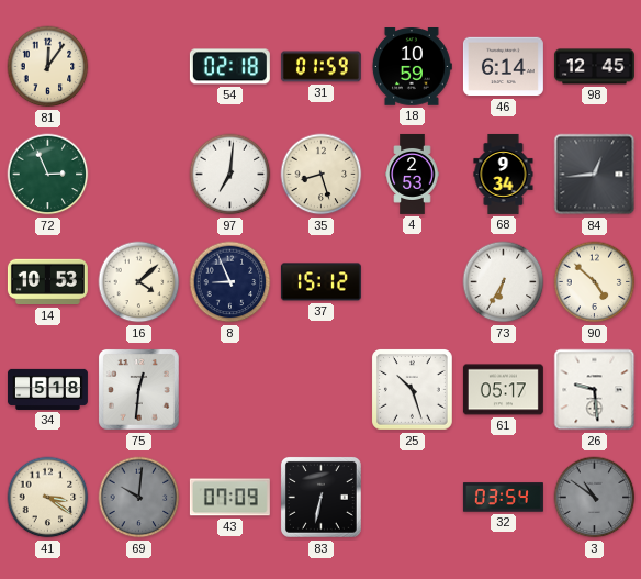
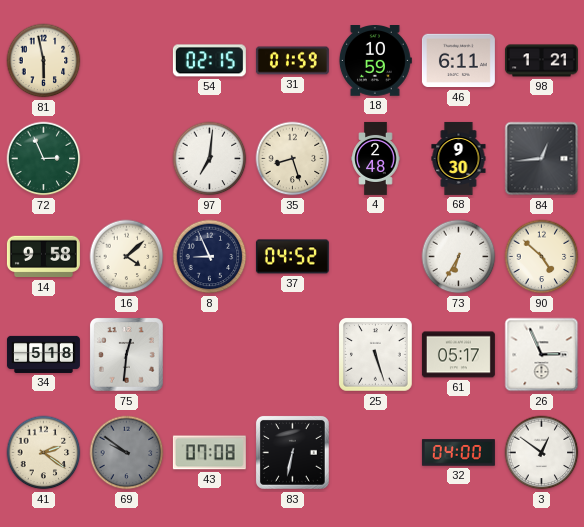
81: 12:06 -> 5:58
54: 02:18 -> 02:15
46: 6:14 -> 6:11
98: 12:45 -> 1:21
4: 2:53 -> 2:48
68: 9:34 -> 9:30
14: 10:53 -> 9:58
37: 15:12 -> 04:52
25: 10:27 -> 5:27
26: 9:29 -> 2:56
41: 3:21 -> 2:21
69: 10:01 -> 9:51
43: 07:09 -> 07:08
32: 03:54 -> 04:00
3: 10:51 -> 12:51
3 dial: grey -> white
